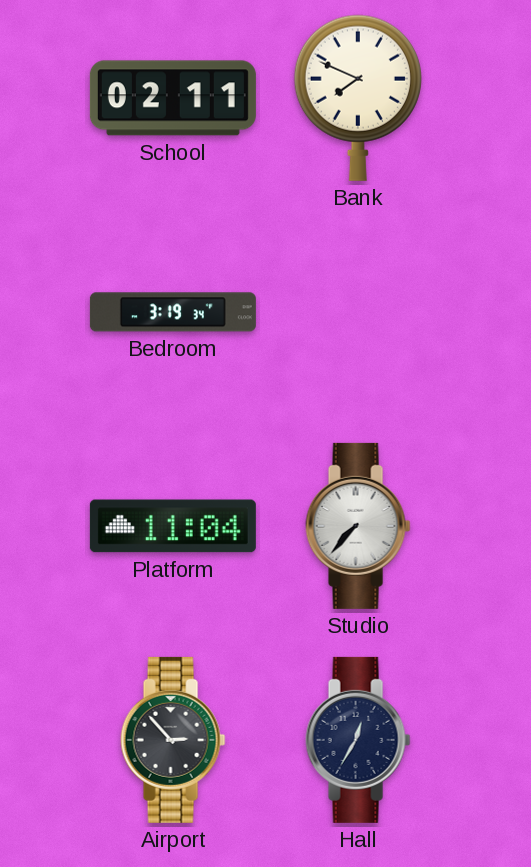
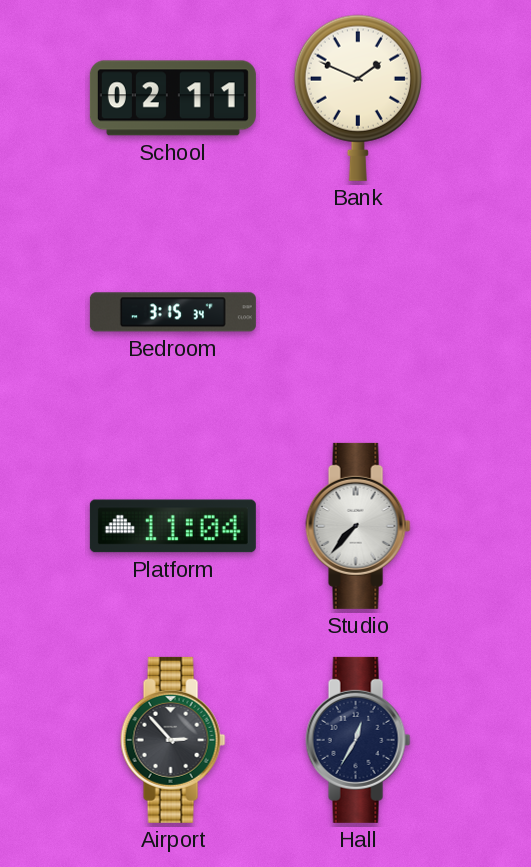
Bank: 7:49 -> 1:49
Bedroom: 3:19 -> 3:15
